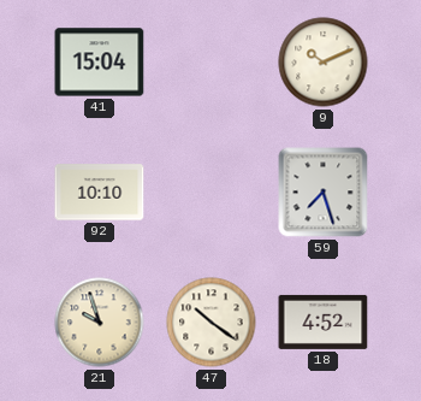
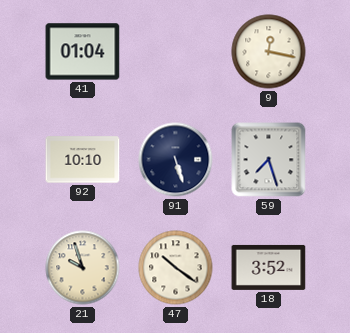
41: 15:04 -> 01:04
9: 10:11 -> 12:17
91: none -> 5:27
18: 4:52 -> 3:52
